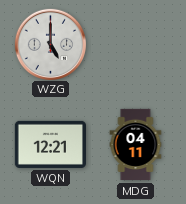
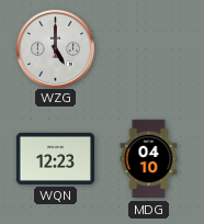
WQN: 12:21 -> 12:23
MDG: 04:11 -> 04:10
